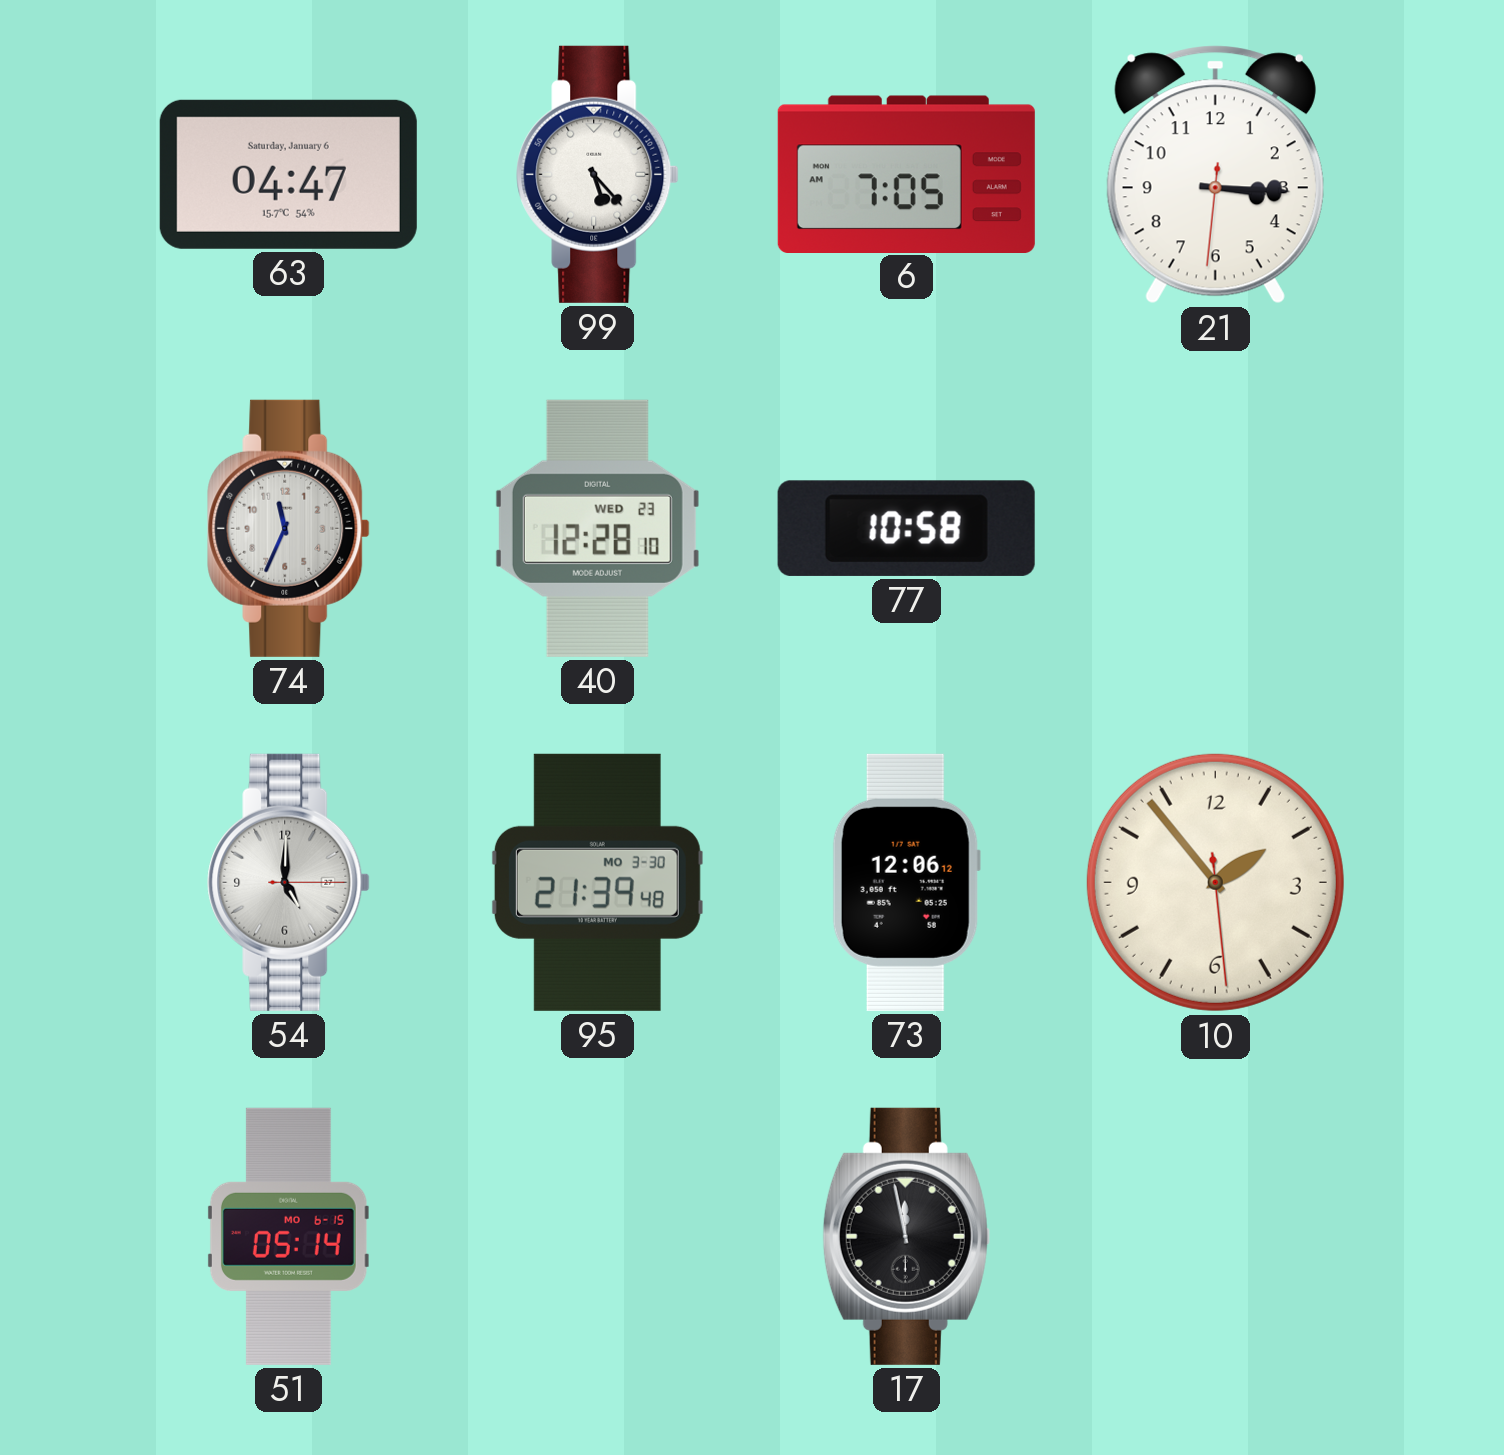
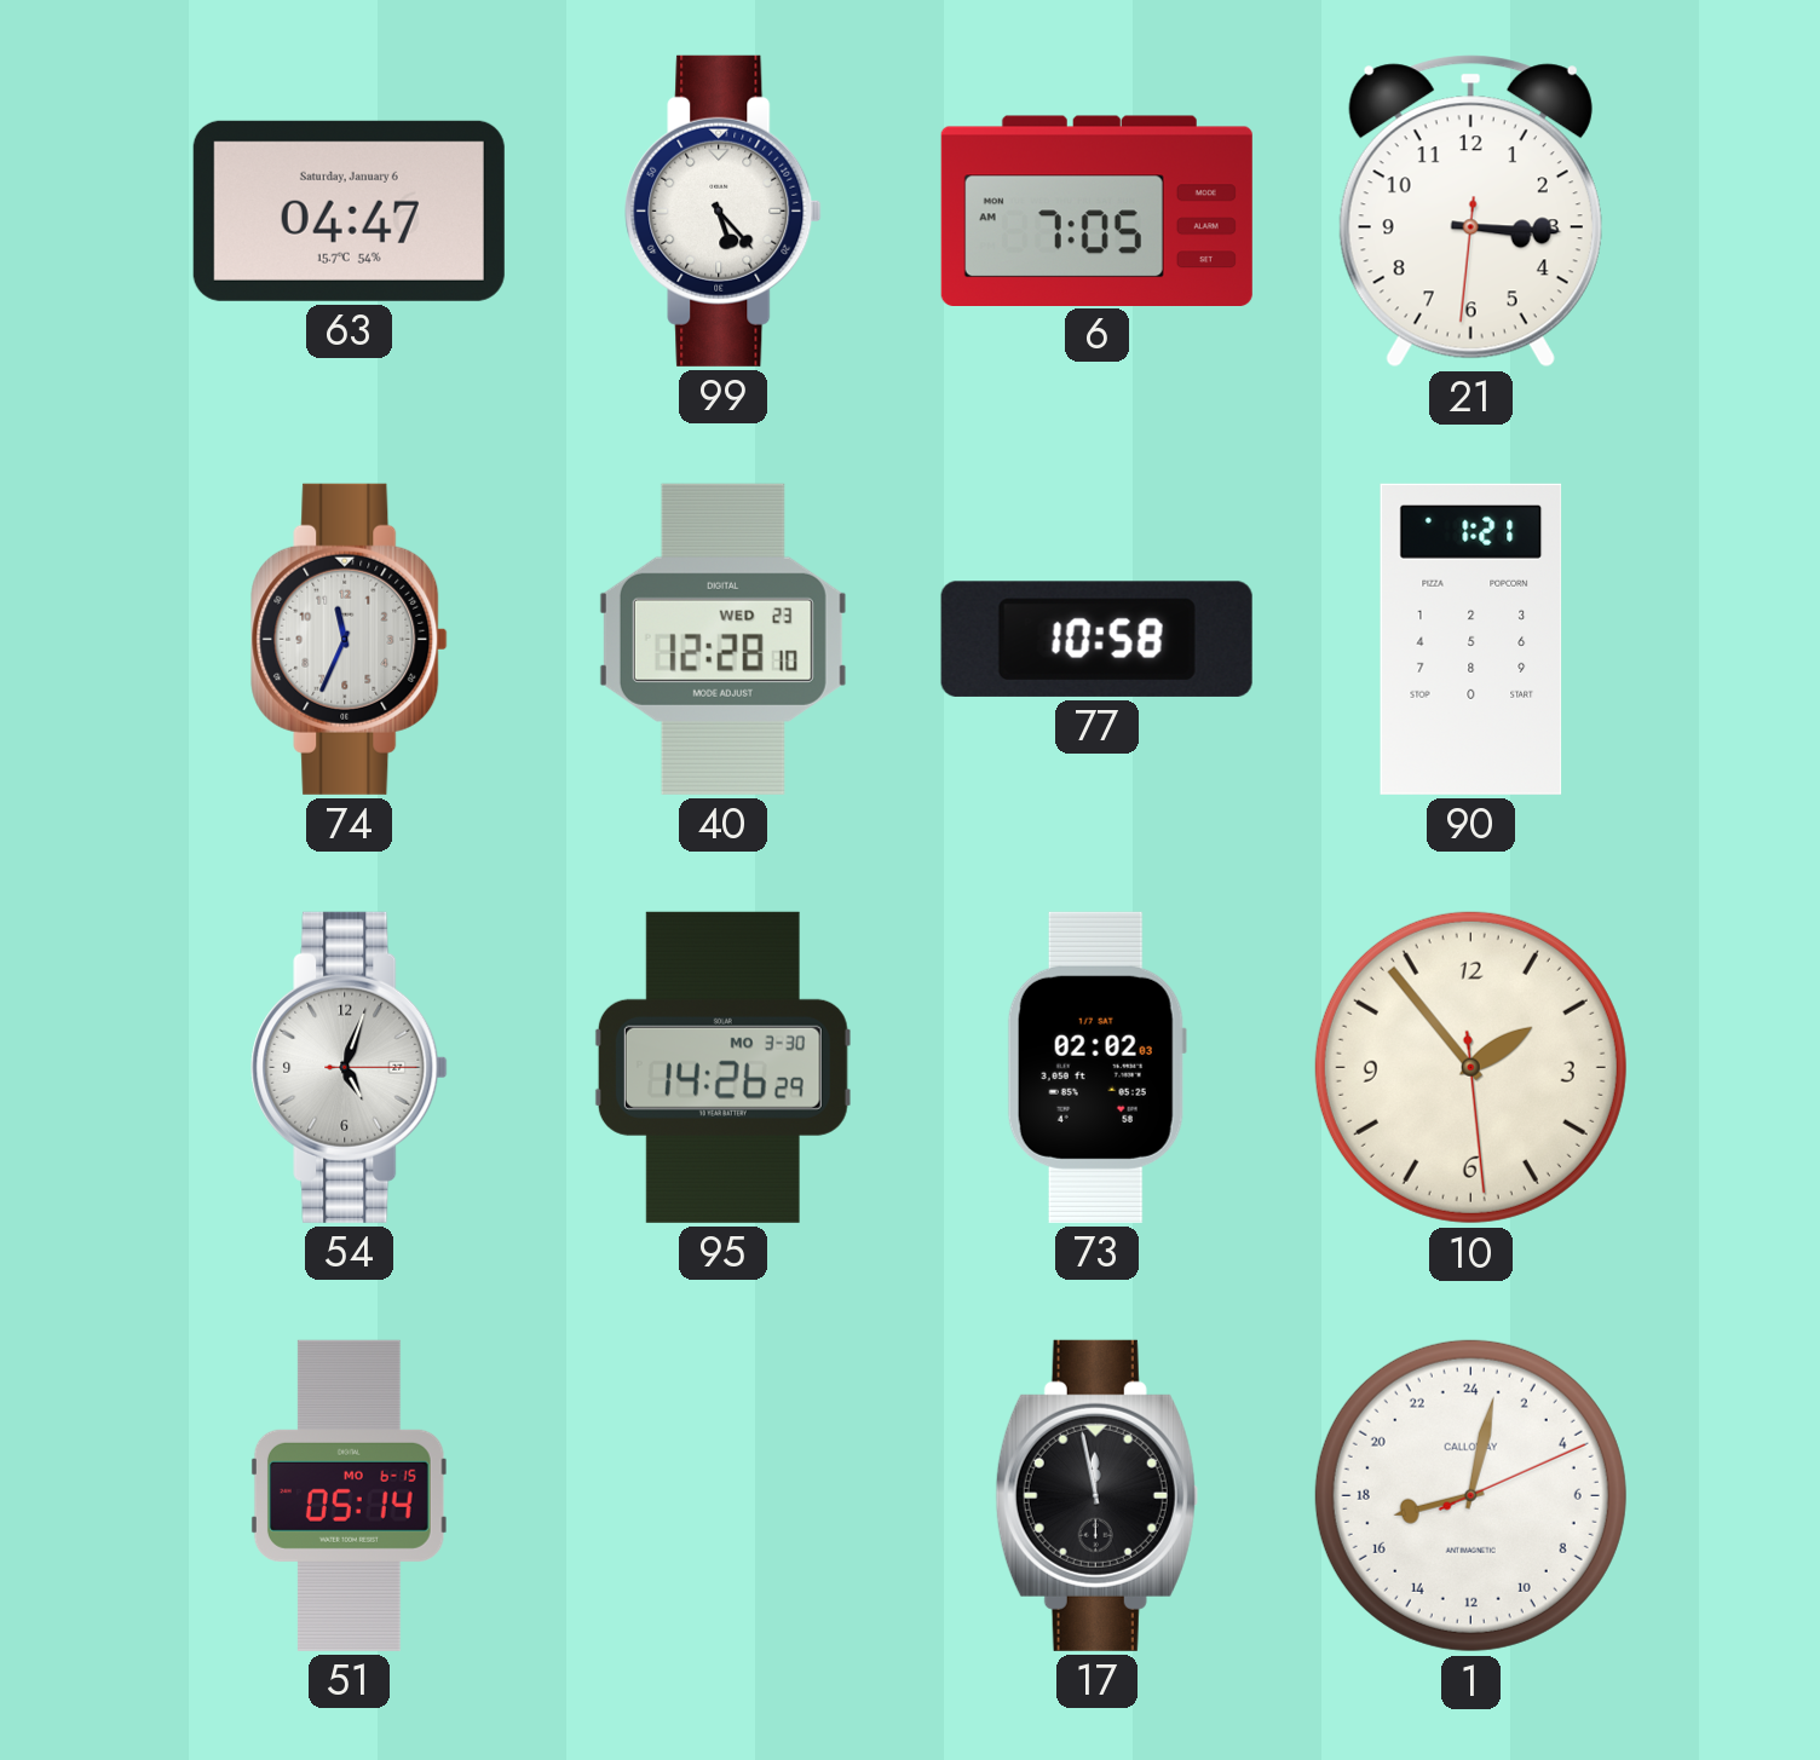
90: none -> 1:21
54: 5:00 -> 5:03
95: 21:39 -> 14:26
73: 12:06 -> 02:02
1: none -> 17:02
